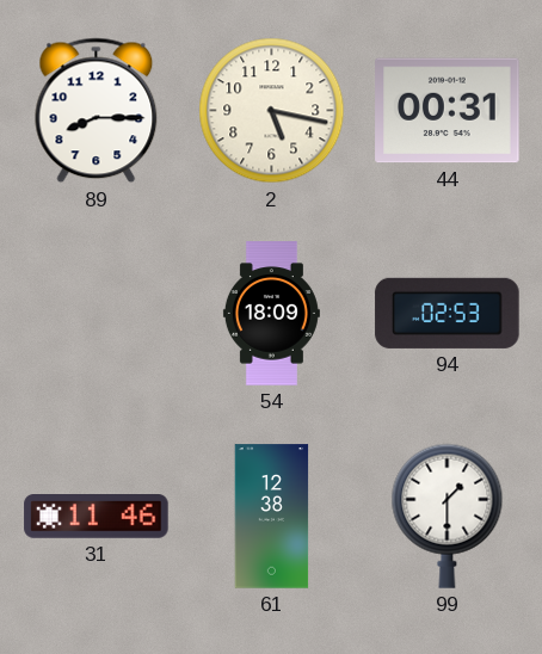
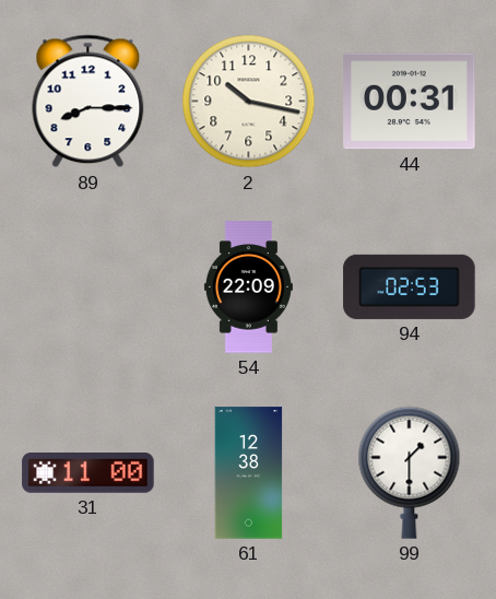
2: 5:17 -> 10:17
54: 18:09 -> 22:09
31: 11:46 -> 11:00
